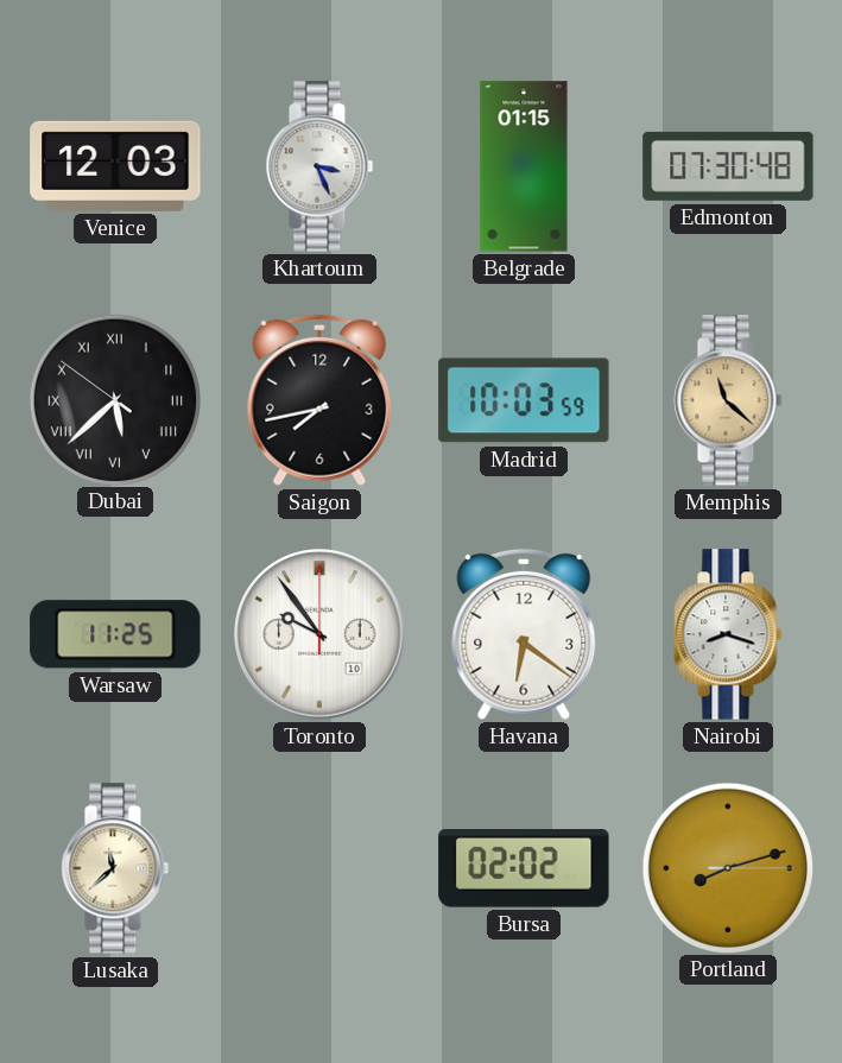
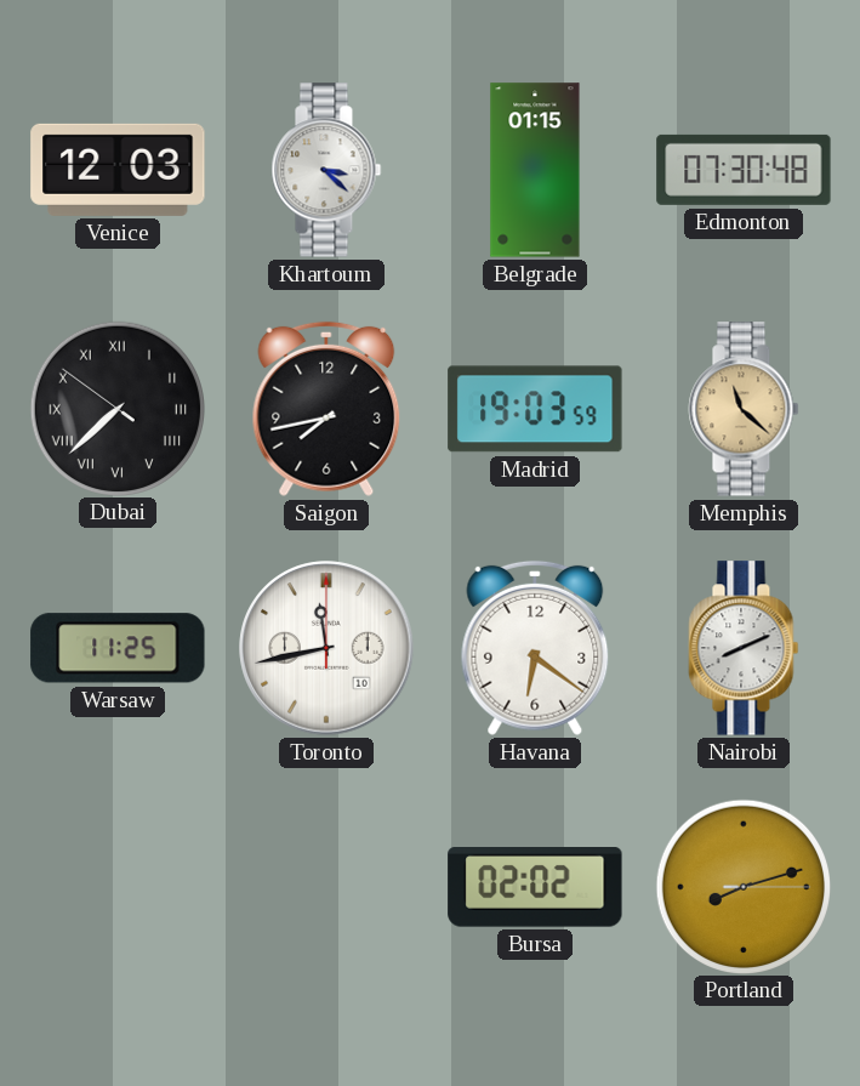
Khartoum: 3:26 -> 3:22
Dubai: 5:37 -> 7:37
Madrid: 10:03 -> 19:03
Toronto: 9:54 -> 11:43
Nairobi: 8:18 -> 8:11
Lusaka: 11:38 -> none
